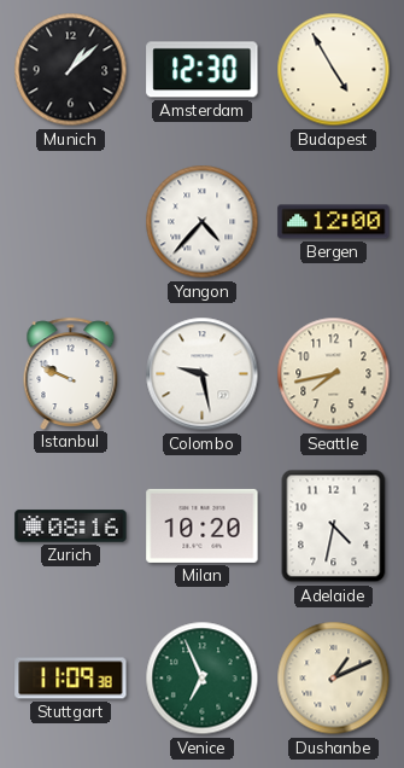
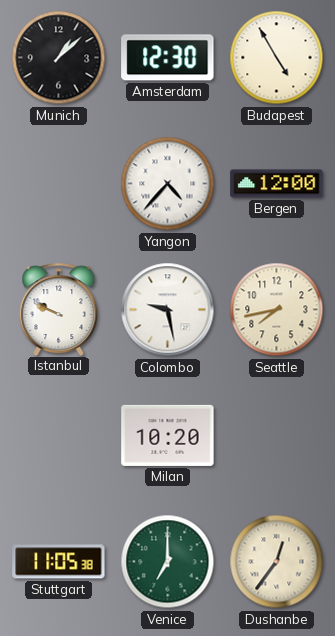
Zurich: 08:16 -> none
Adelaide: 4:32 -> none
Stuttgart: 11:09 -> 11:05
Venice: 6:56 -> 7:00
Dushanbe: 1:11 -> 12:36
